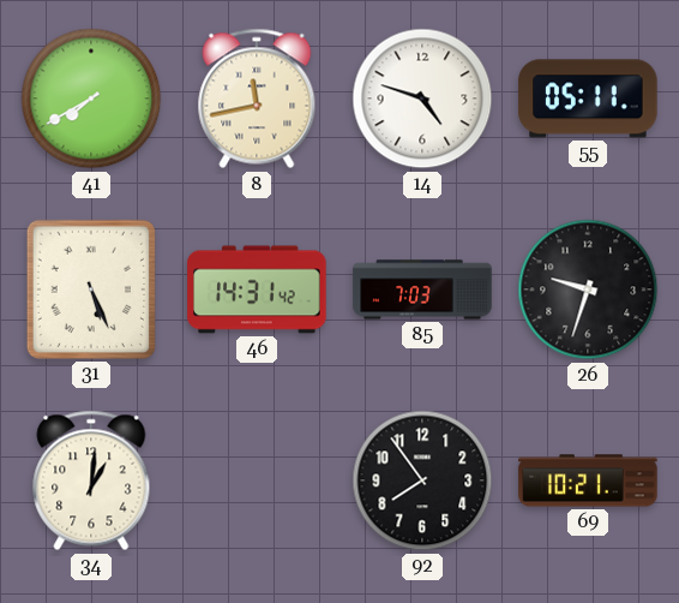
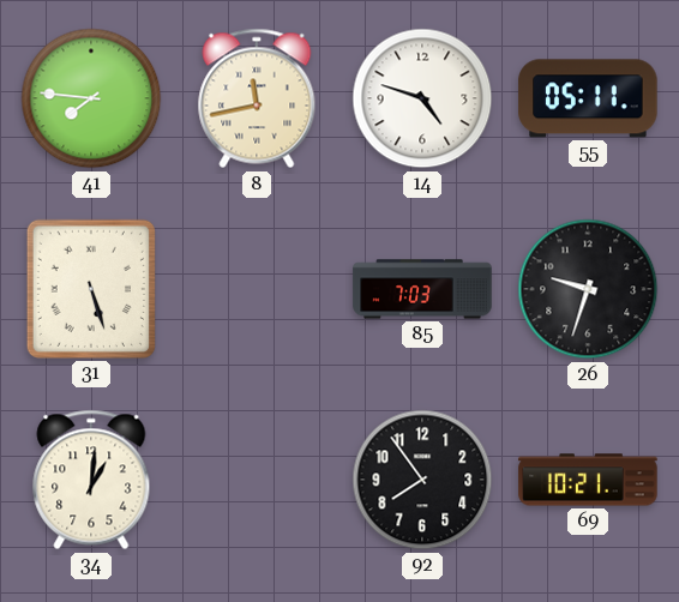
41: 7:40 -> 7:46
31: 5:26 -> 5:27
46: 14:31 -> none
